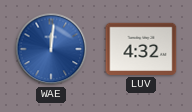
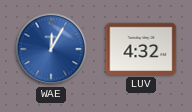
WAE: 12:01 -> 12:05
